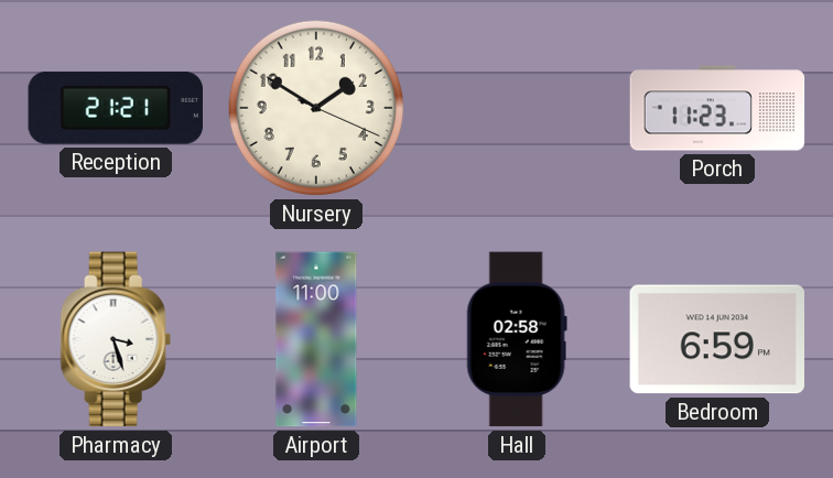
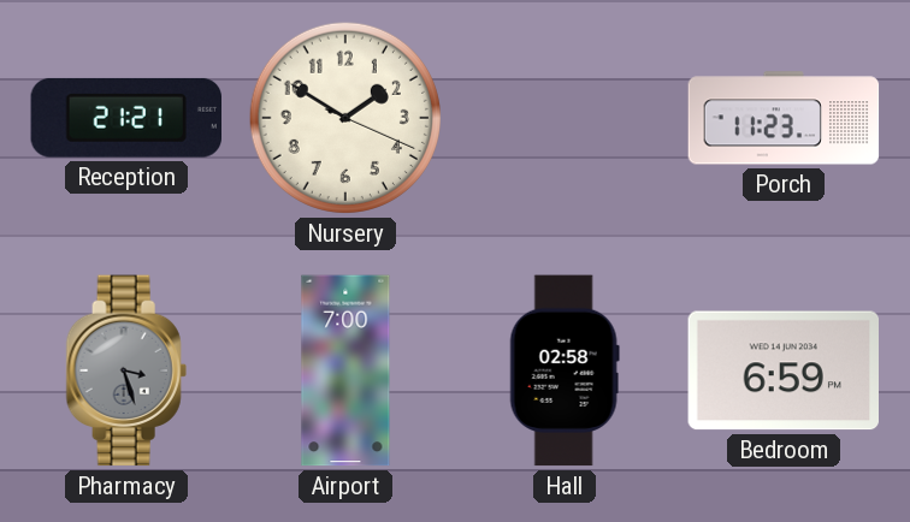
Pharmacy dial: white -> grey
Airport: 11:00 -> 7:00
